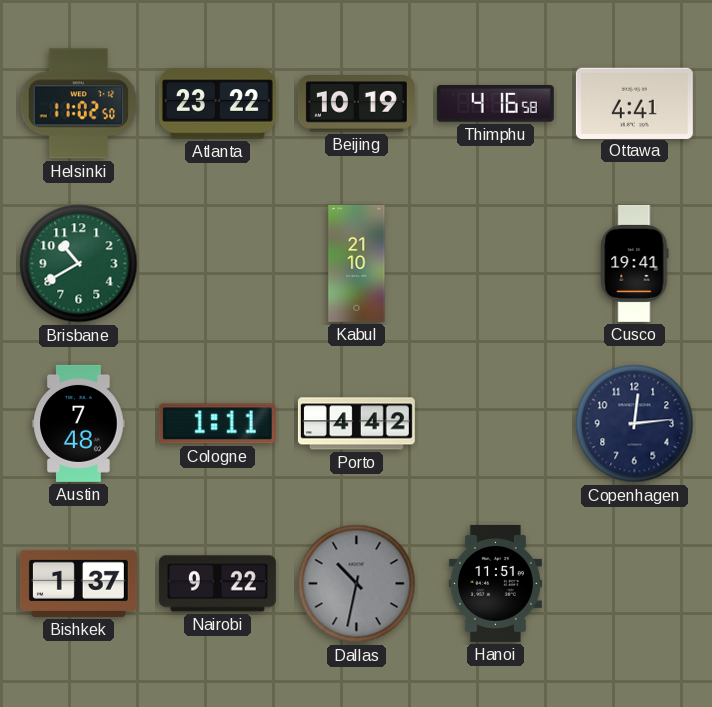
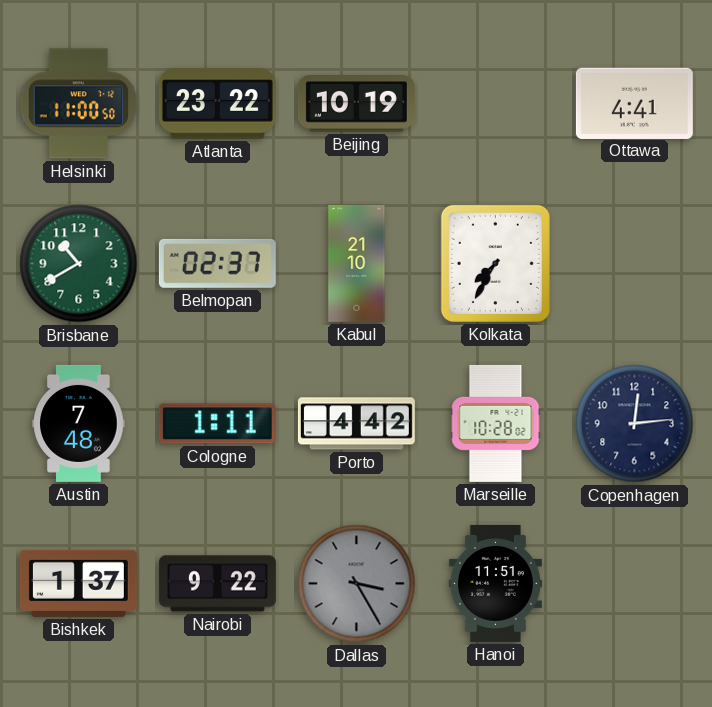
Helsinki: 11:02 -> 11:00
Thimphu: 4:16 -> none
Belmopan: none -> 02:37
Kolkata: none -> 7:35
Cusco: 19:41 -> none
Marseille: none -> 10:28
Dallas: 10:32 -> 3:25
